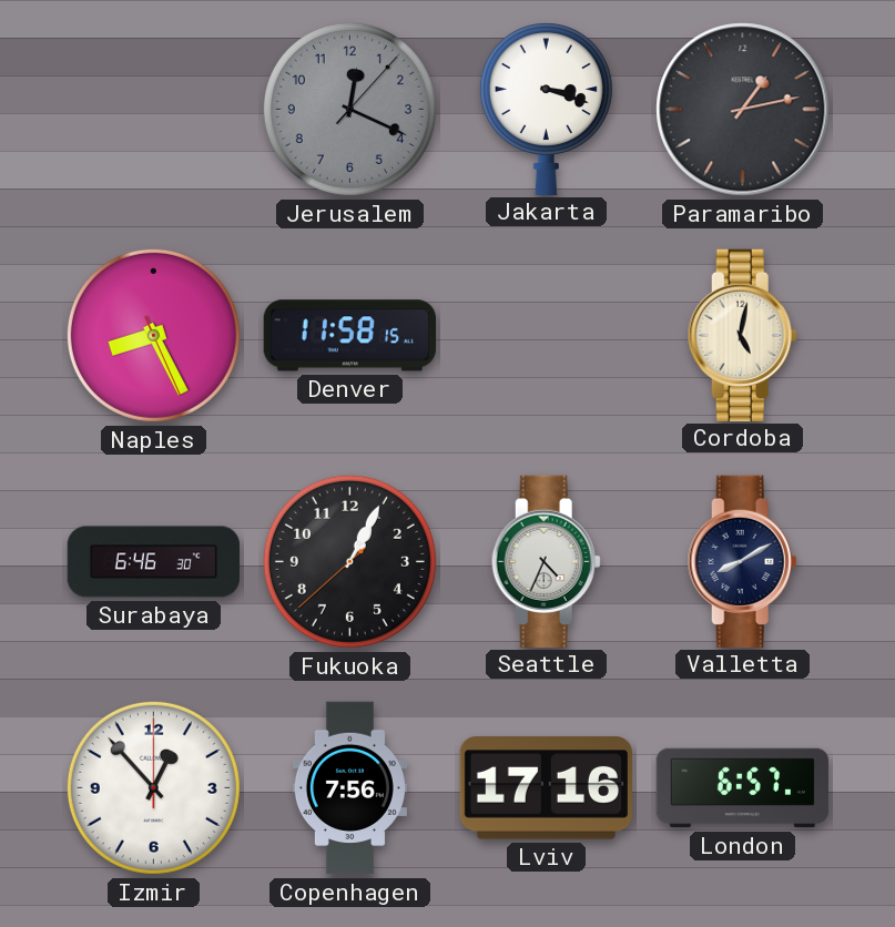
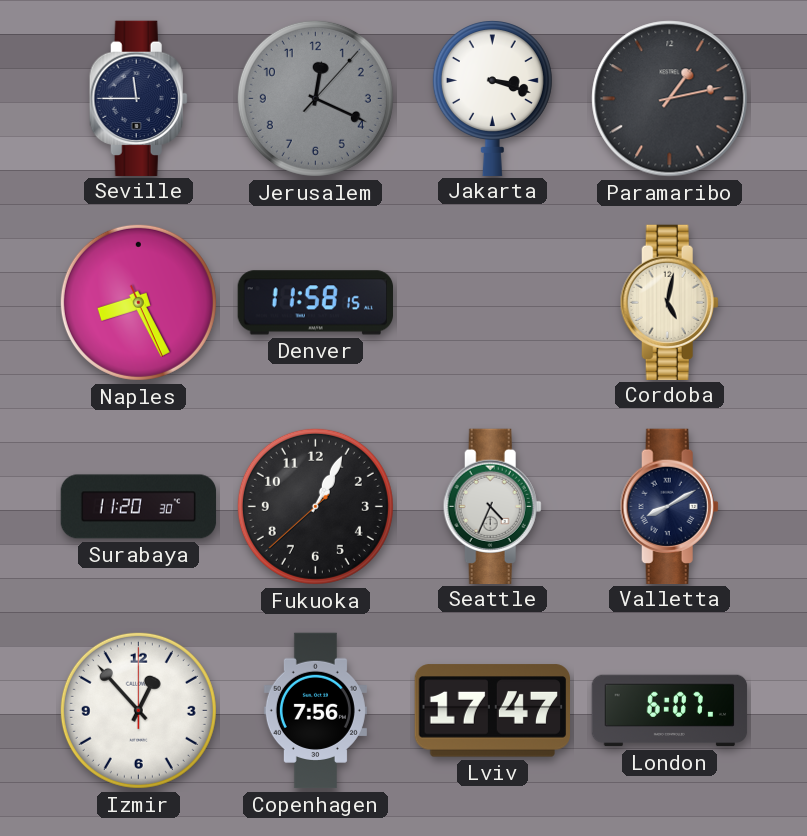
Seville: none -> 11:45
Surabaya: 6:46 -> 11:20
Lviv: 17:16 -> 17:47
London: 6:57 -> 6:07
